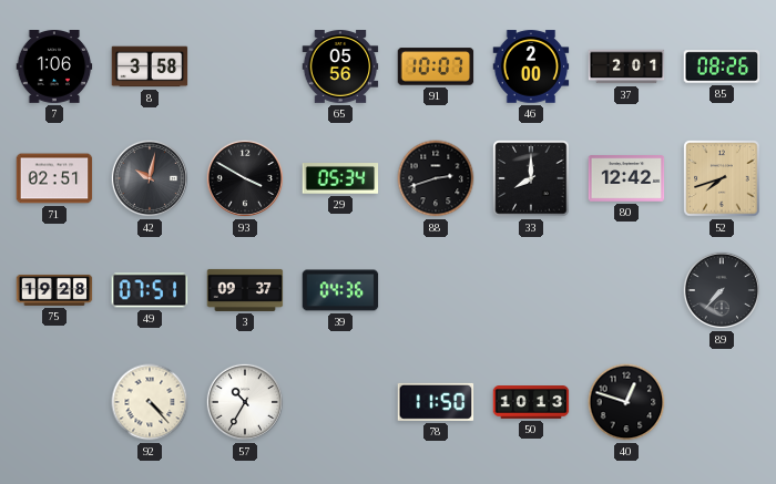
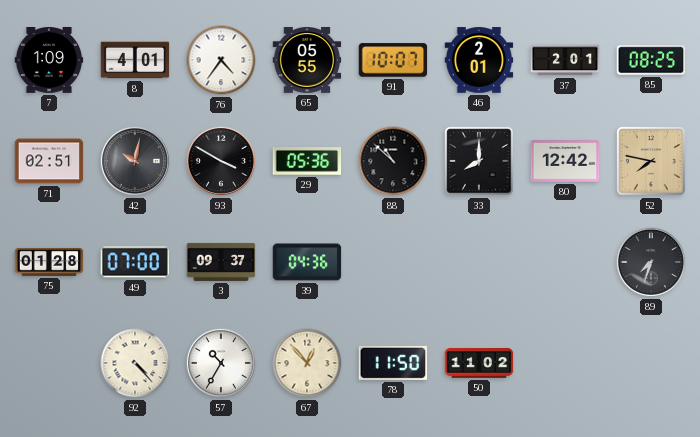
7: 1:06 -> 1:09
8: 3:58 -> 4:01
76: none -> 4:36
65: 05:56 -> 05:55
46: 2:00 -> 2:01
85: 08:26 -> 08:25
29: 05:34 -> 05:36
88: 2:42 -> 10:52
52: 7:42 -> 7:47
75: 19:28 -> 01:28
49: 07:51 -> 07:00
89: 7:37 -> 7:33
67: none -> 12:53
50: 10:13 -> 11:02
40: 12:48 -> none
